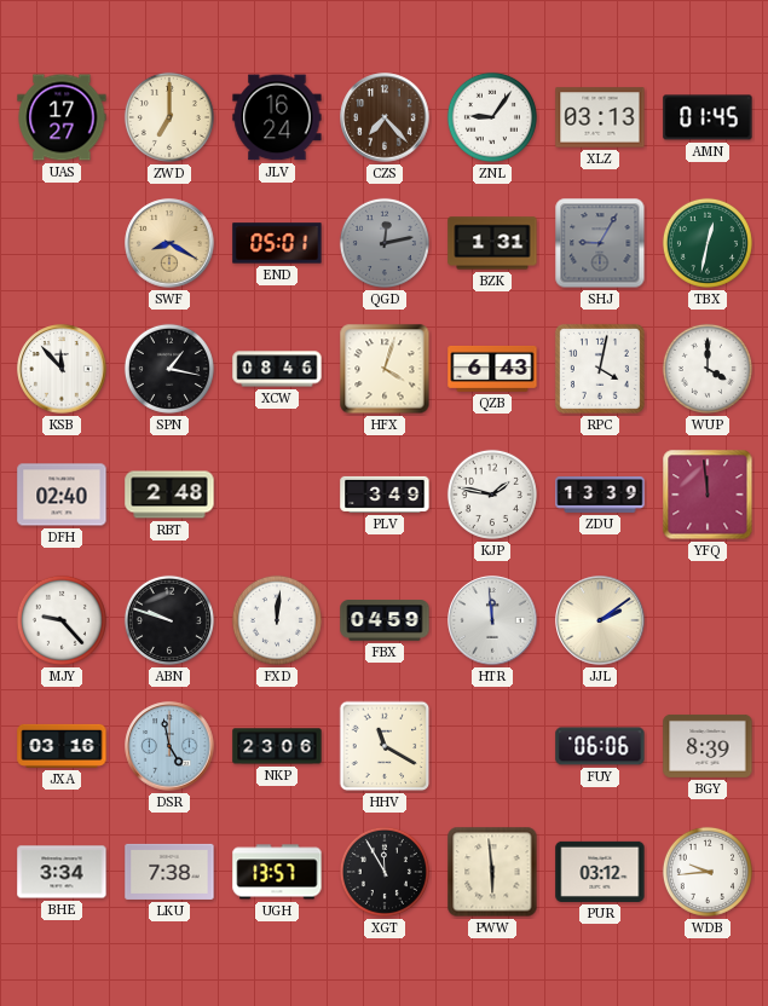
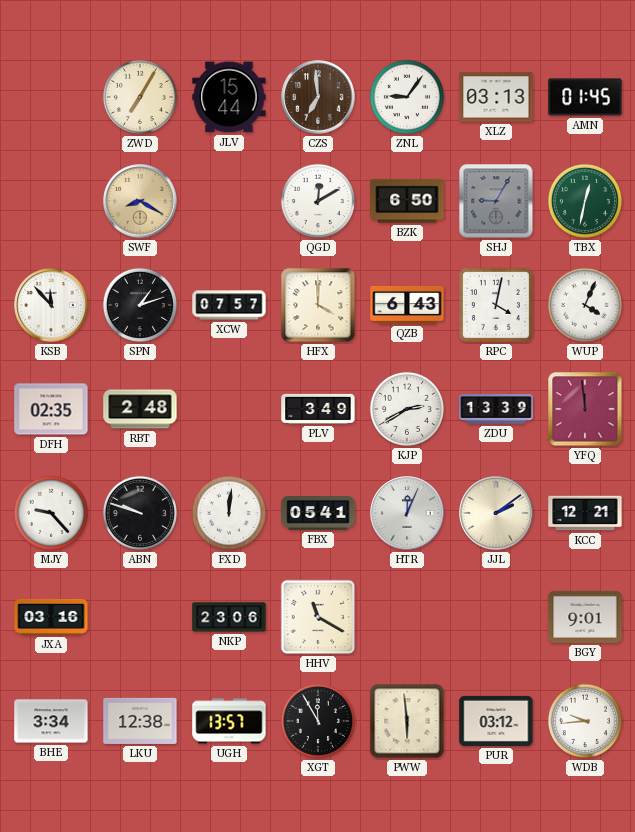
UAS: 17:27 -> none
ZWD: 7:00 -> 7:05
JLV: 16:24 -> 15:44
CZS: 7:23 -> 6:59
END: 05:01 -> none
QGD: 12:13 -> 12:10
QGD dial: grey -> white
BZK: 1:31 -> 6:50
SPN: 1:17 -> 1:12
XCW: 08:46 -> 07:57
HFX: 4:03 -> 4:00
WUP: 4:00 -> 4:04
DFH: 02:40 -> 02:35
KJP: 1:47 -> 2:40
FBX: 04:59 -> 05:41
HTR: 11:59 -> 12:04
KCC: none -> 12:21
DSR: 4:58 -> none
FUY: 06:06 -> none
BGY: 8:39 -> 9:01
LKU: 7:38 -> 12:38
